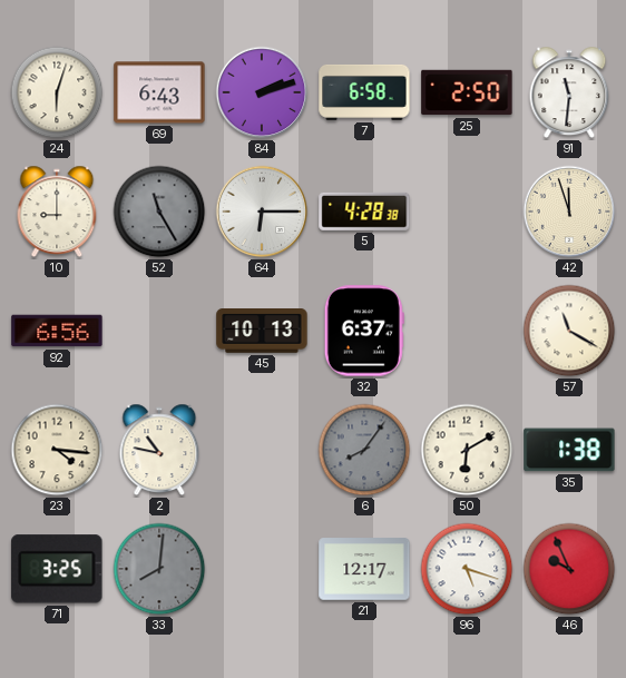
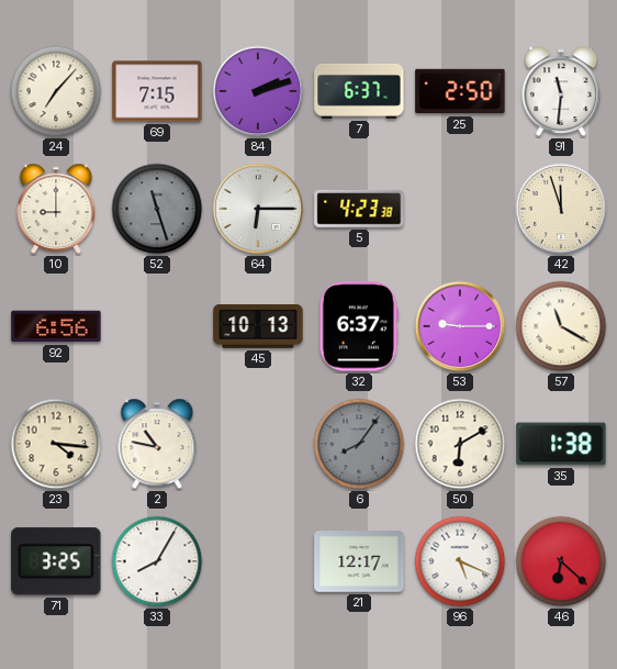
24: 6:03 -> 7:07
69: 6:43 -> 7:15
7: 6:58 -> 6:37
52: 11:25 -> 11:27
5: 4:28 -> 4:23
53: none -> 9:15
33: 8:01 -> 8:05
33 dial: grey -> white
96: 5:18 -> 5:19
46: 9:56 -> 6:22
